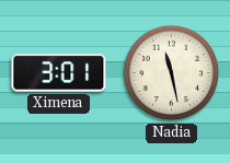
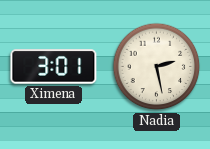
Nadia: 11:28 -> 2:28
